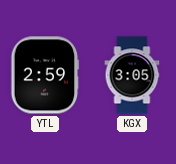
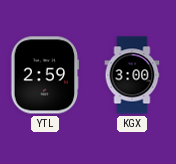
KGX: 3:05 -> 3:00
